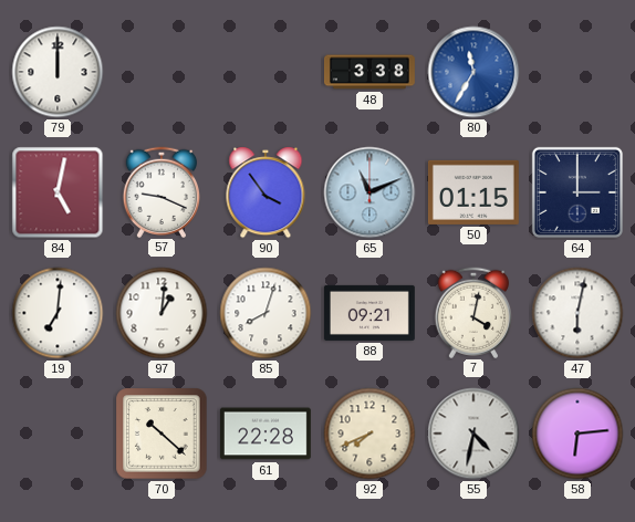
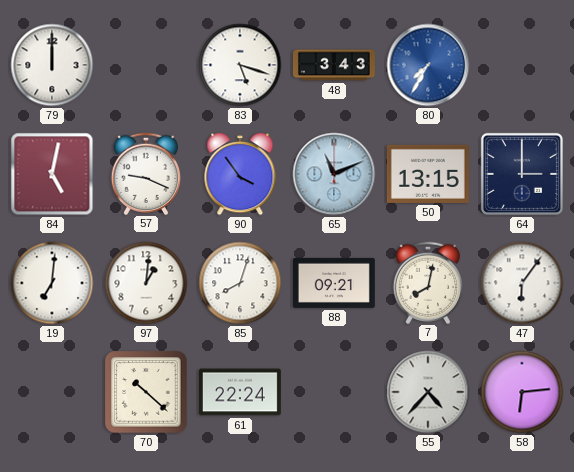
83: none -> 5:18
48: 3:38 -> 3:43
80: 11:35 -> 7:35
50: 01:15 -> 13:15
7: 4:02 -> 8:02
47: 6:02 -> 6:06
61: 22:28 -> 22:24
92: 7:41 -> none
55: 4:32 -> 4:37
